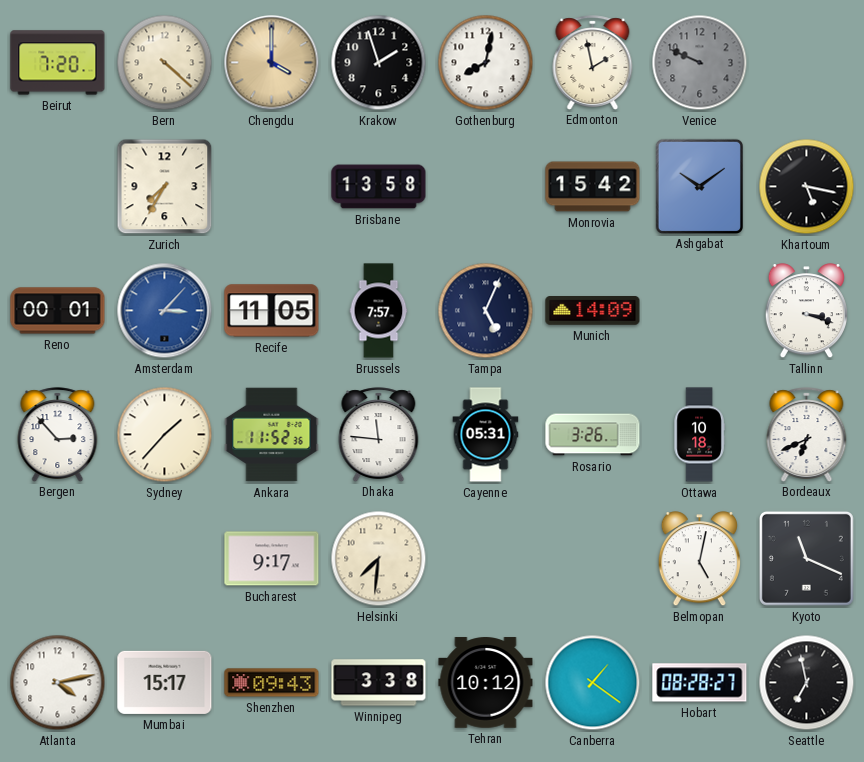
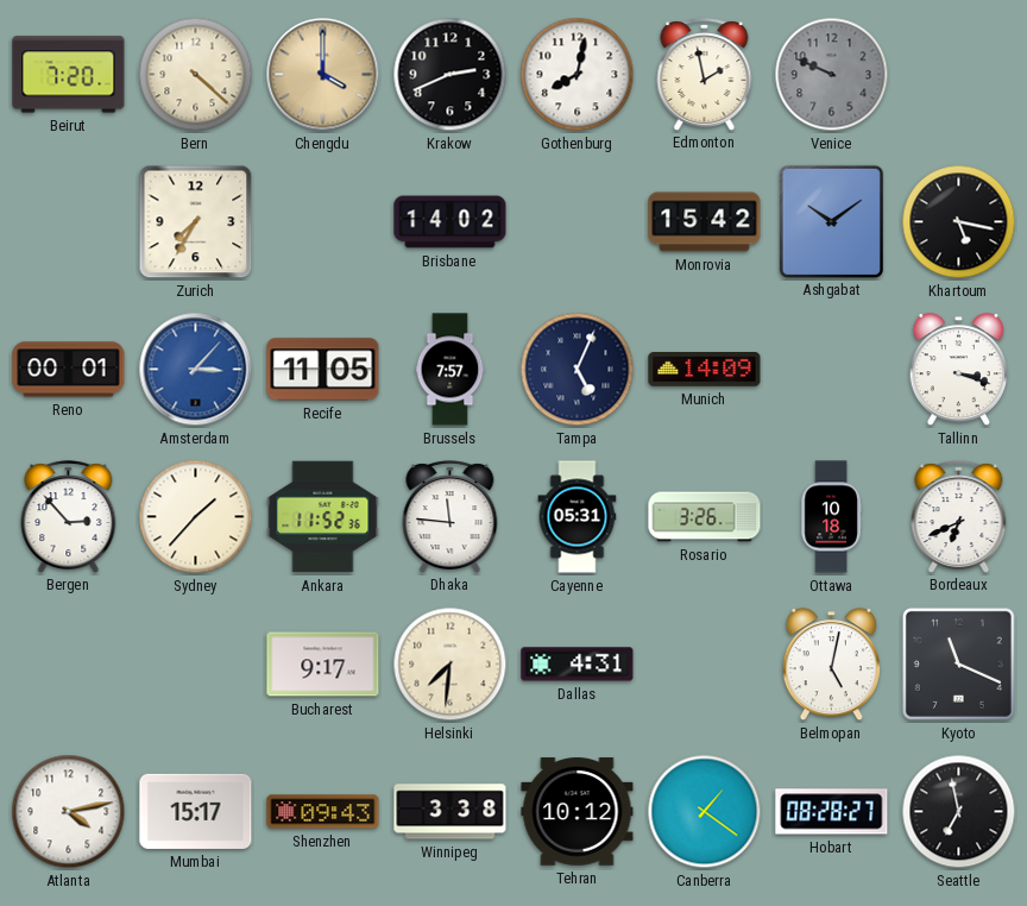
Krakow: 1:57 -> 2:41
Brisbane: 13:58 -> 14:02
Dallas: none -> 4:31
